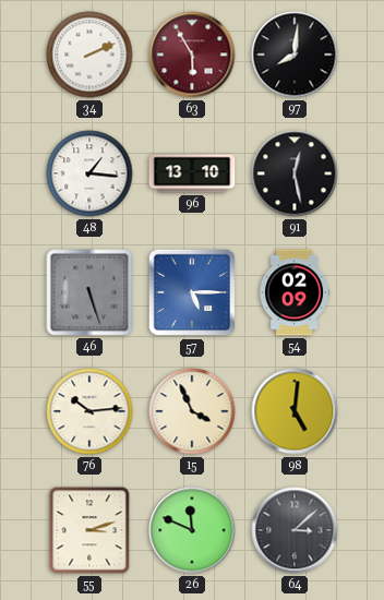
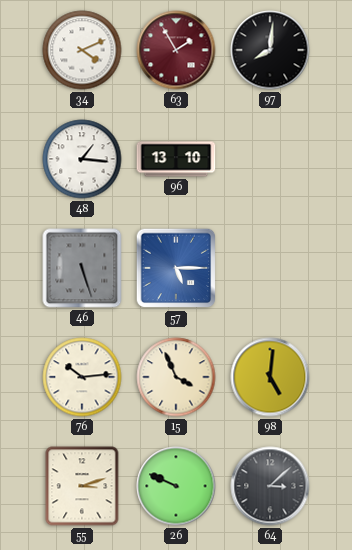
34: 2:11 -> 4:11
63: 5:55 -> 1:55
91: 12:28 -> none
54: 02:09 -> none
26: 11:49 -> 9:49
